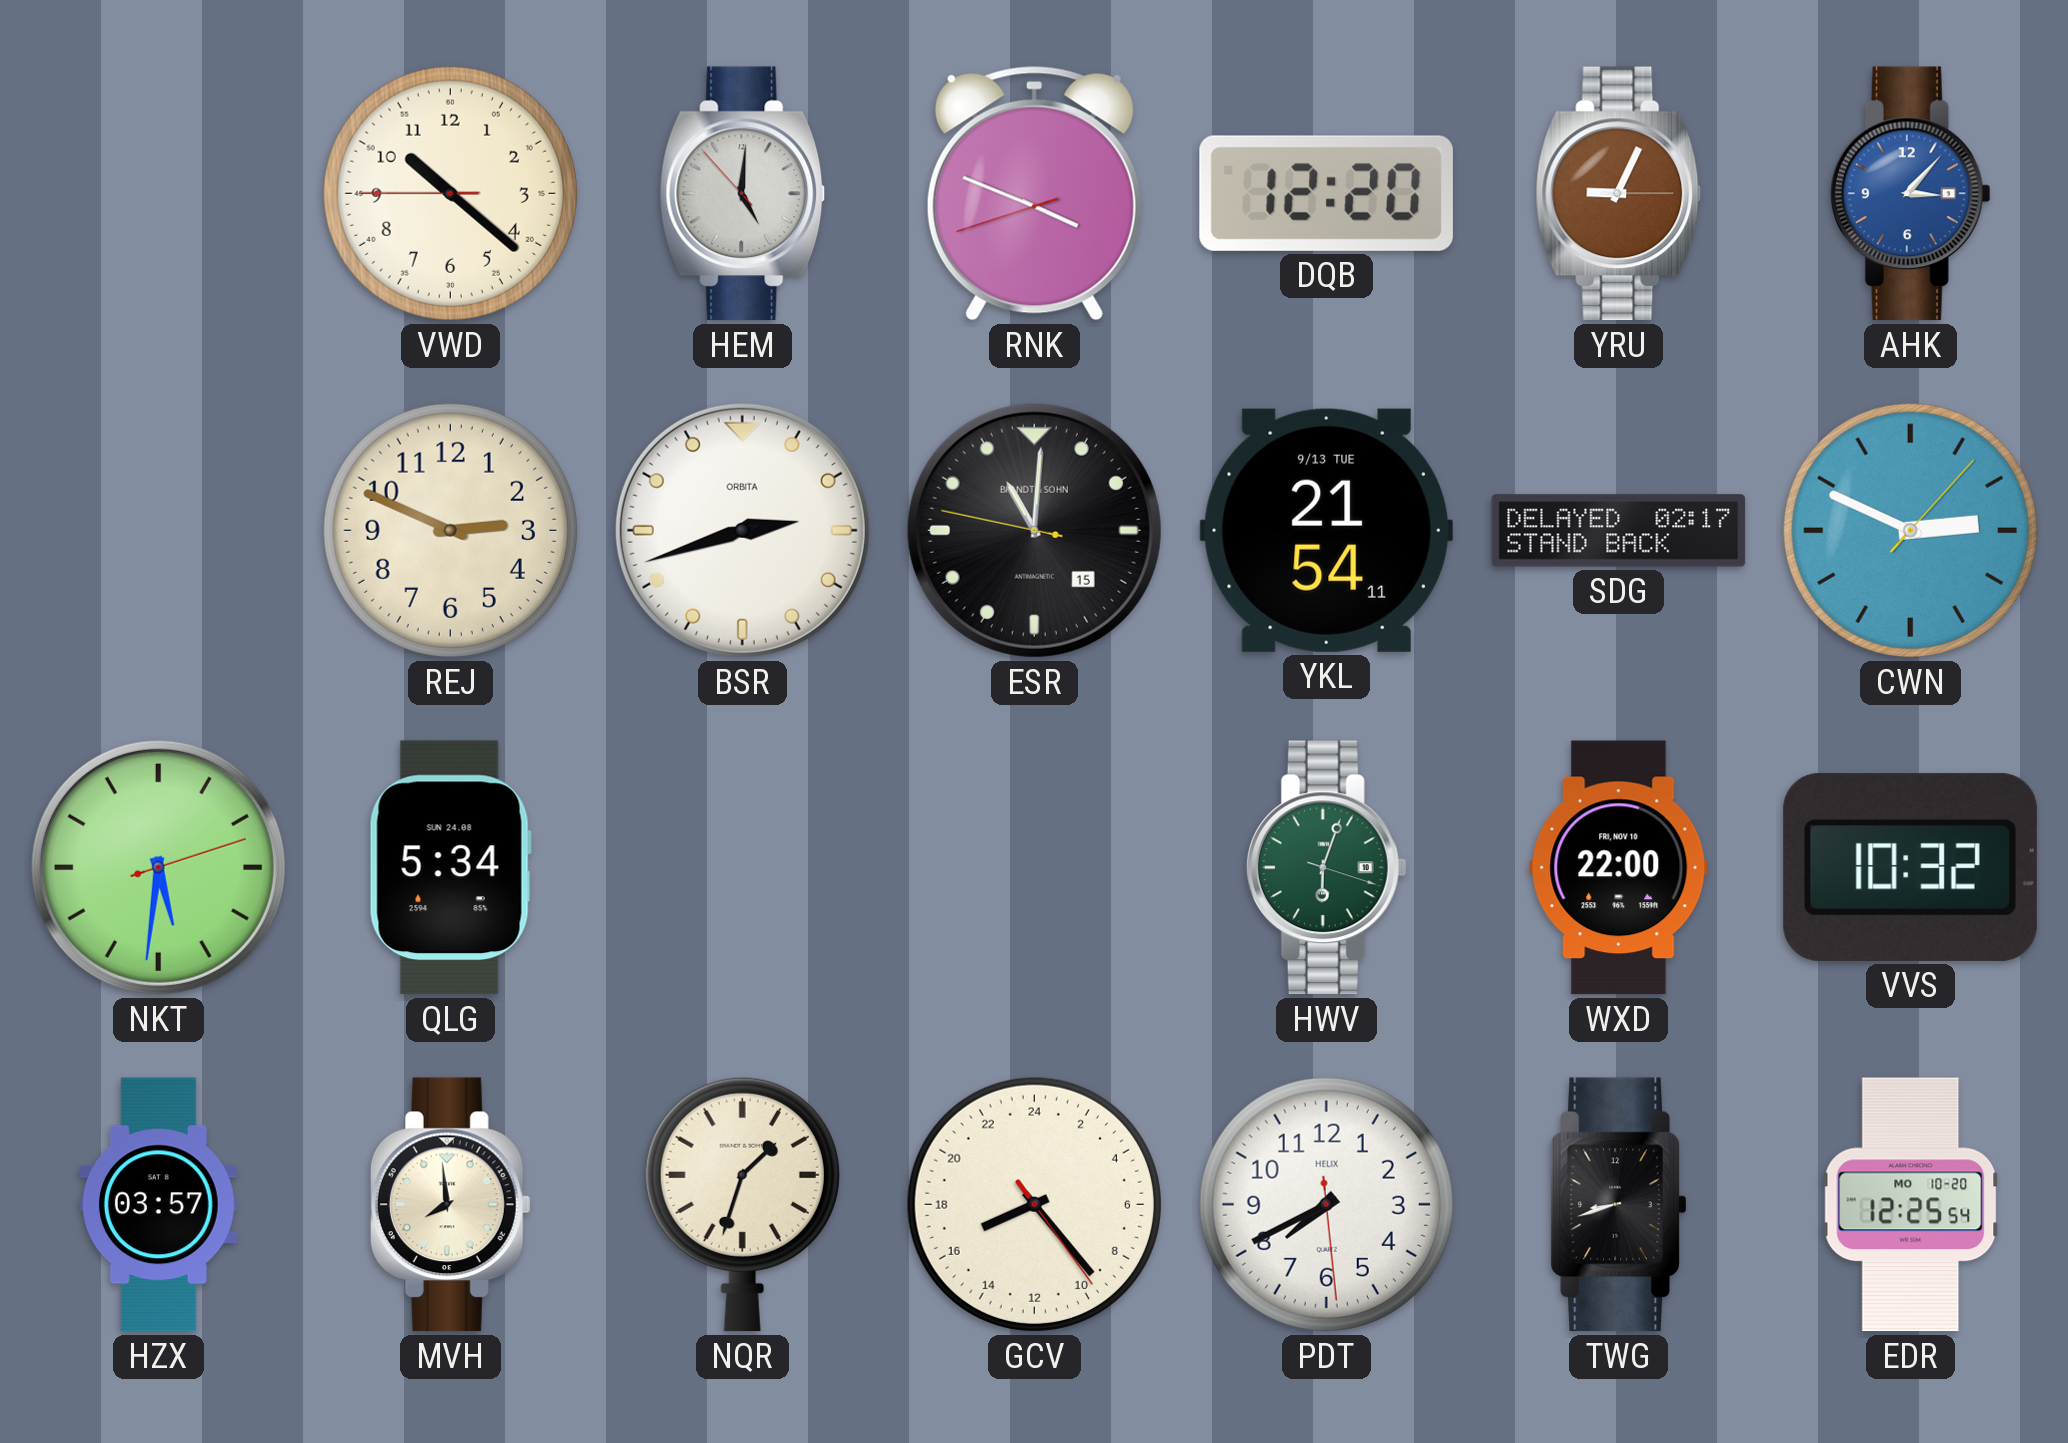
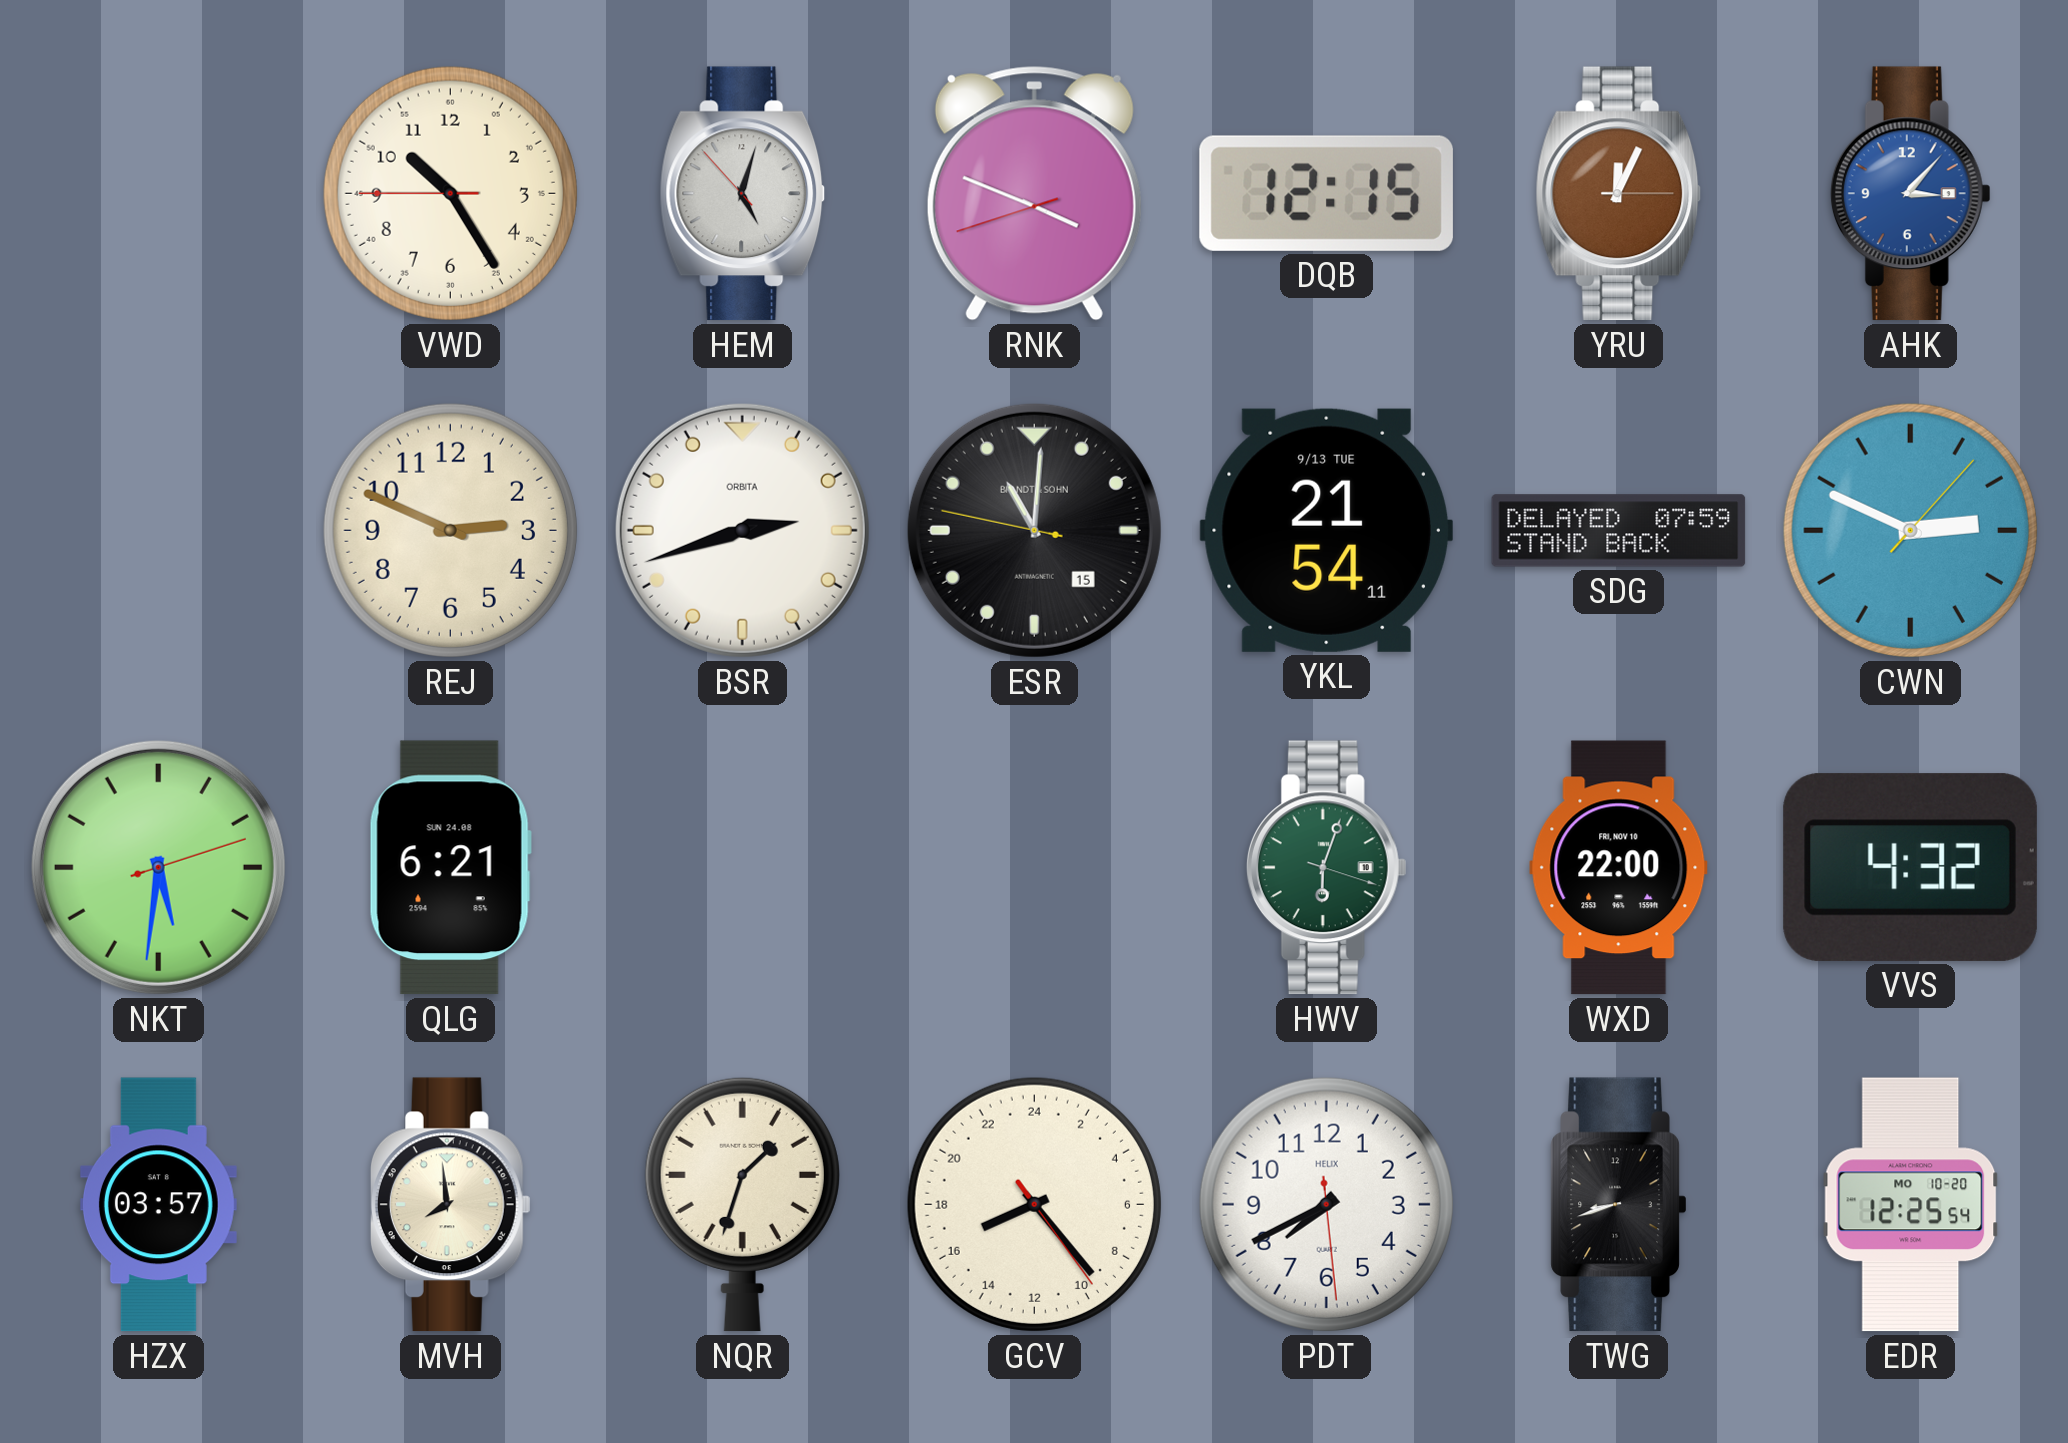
VWD: 10:21 -> 10:24
HEM: 5:00 -> 5:02
DQB: 12:20 -> 12:15
YRU: 9:04 -> 12:04
SDG: 02:17 -> 07:59
QLG: 5:34 -> 6:21
VVS: 10:32 -> 4:32
